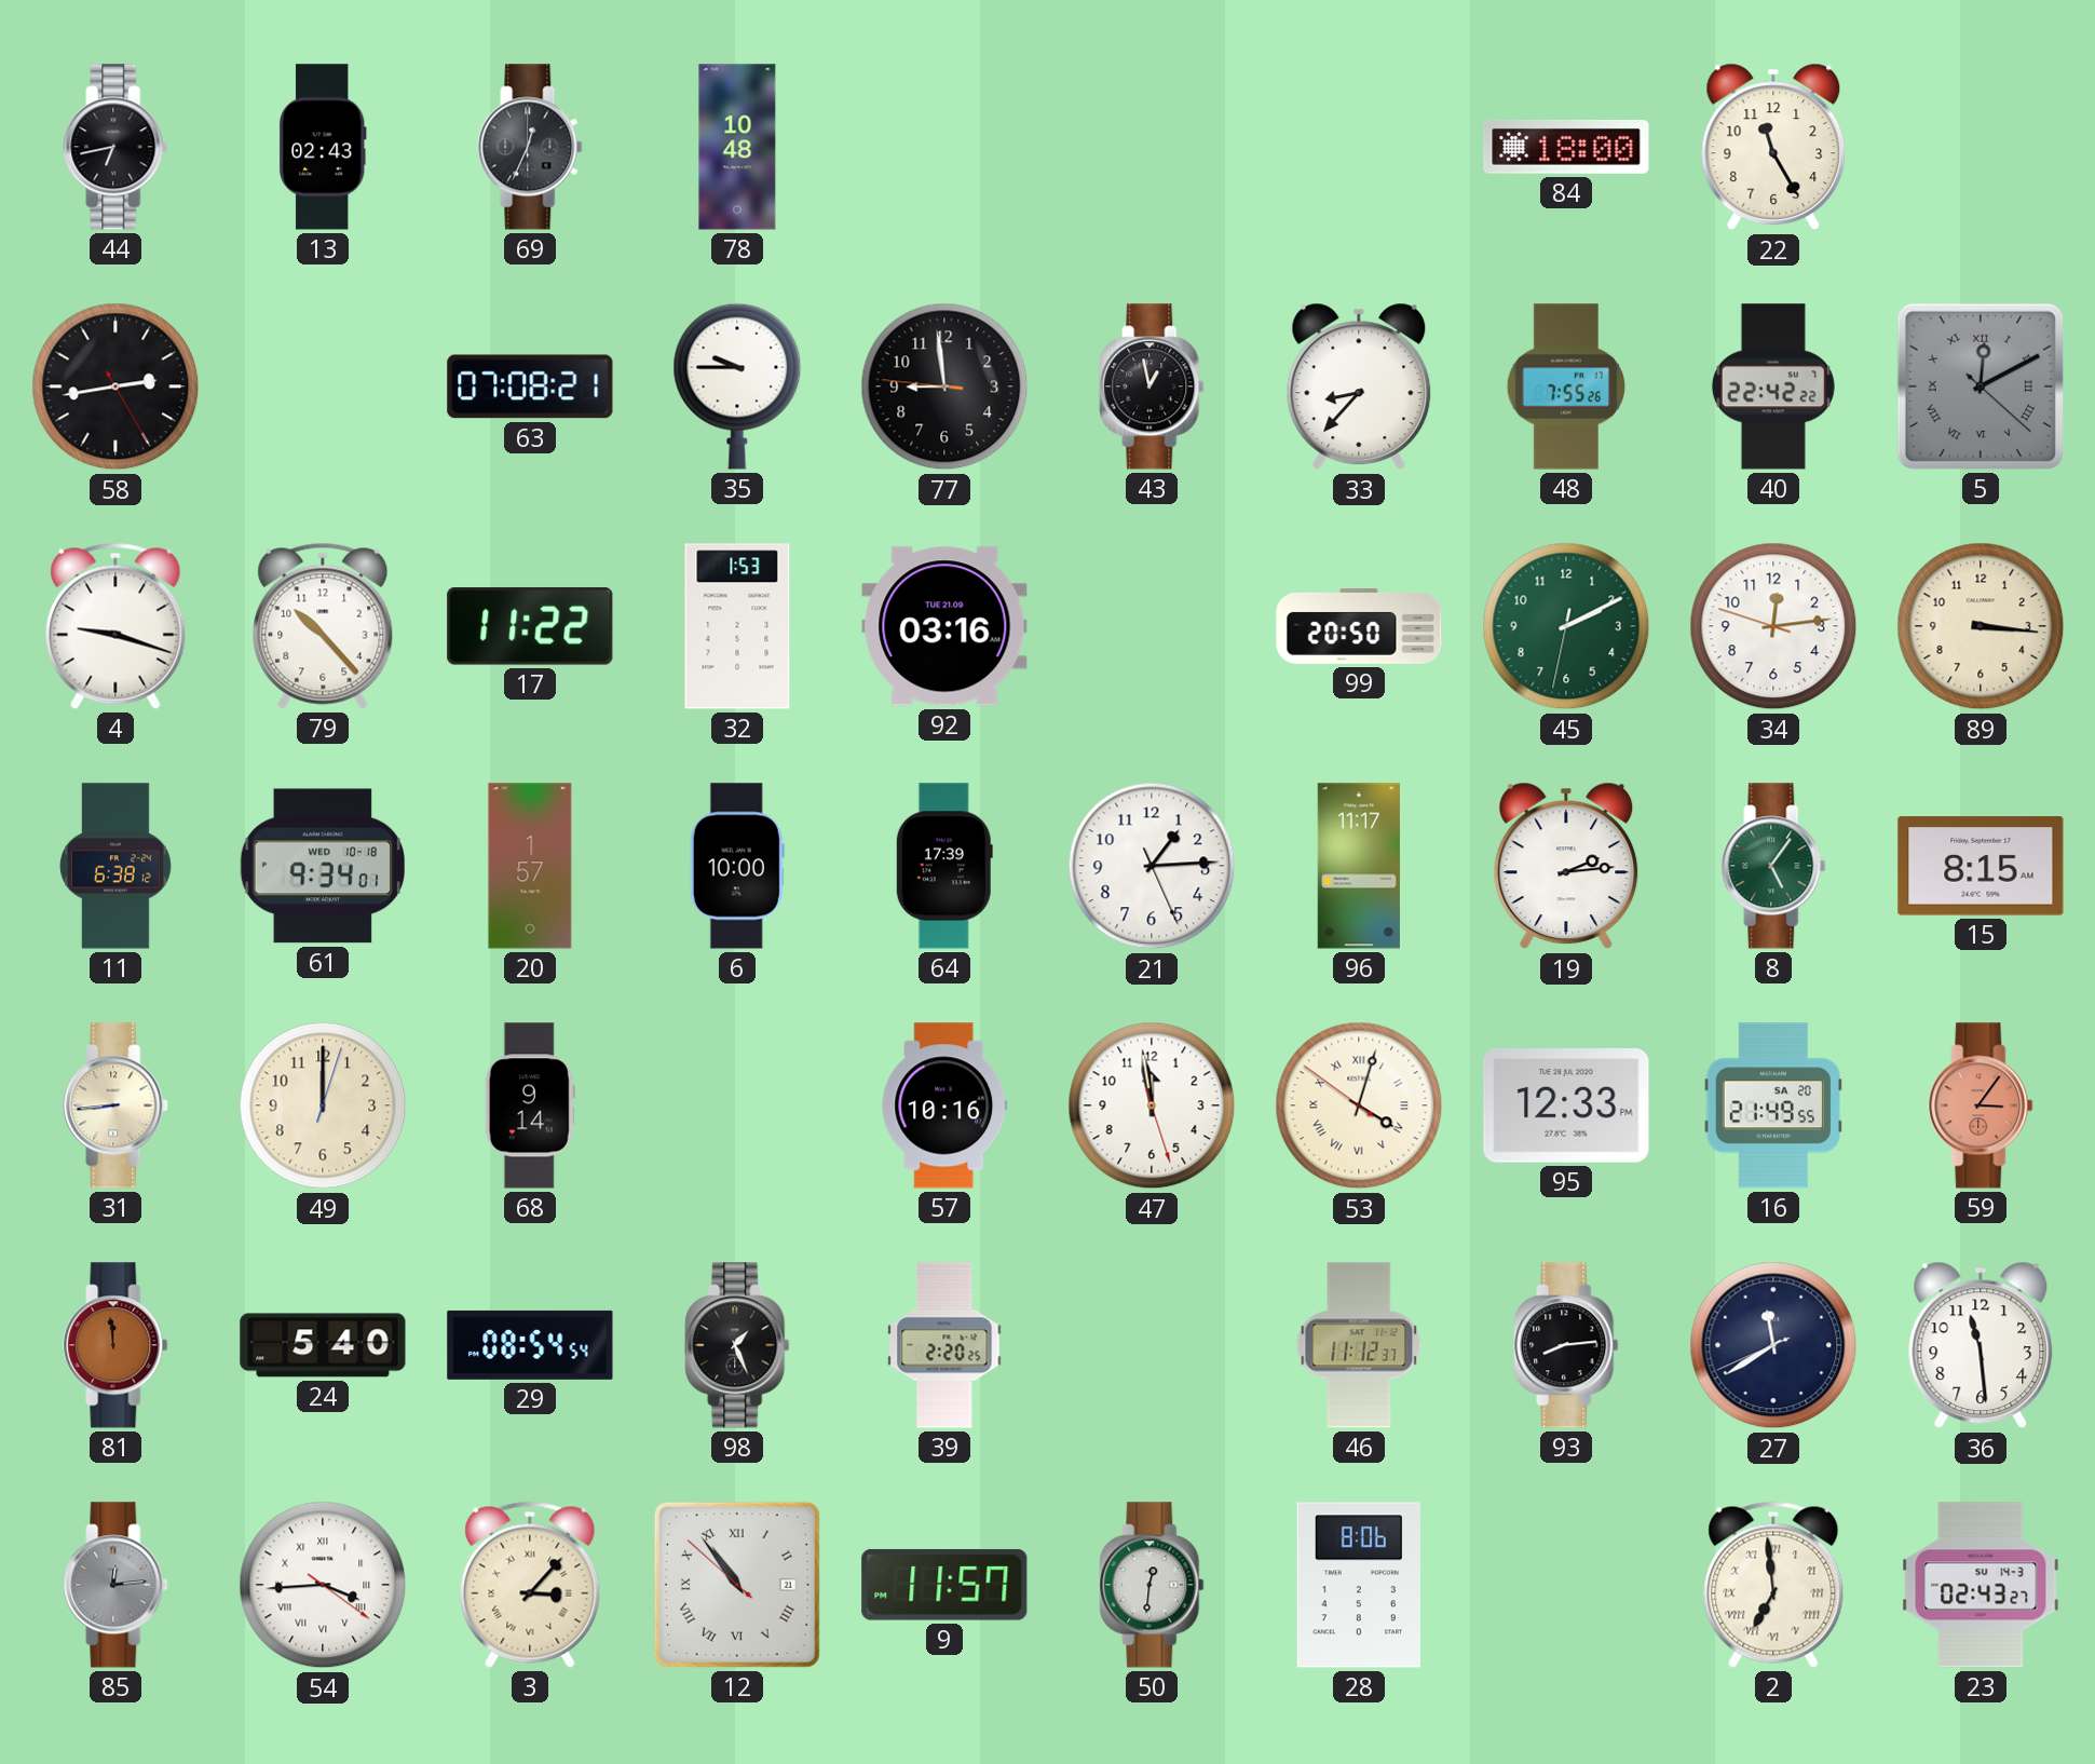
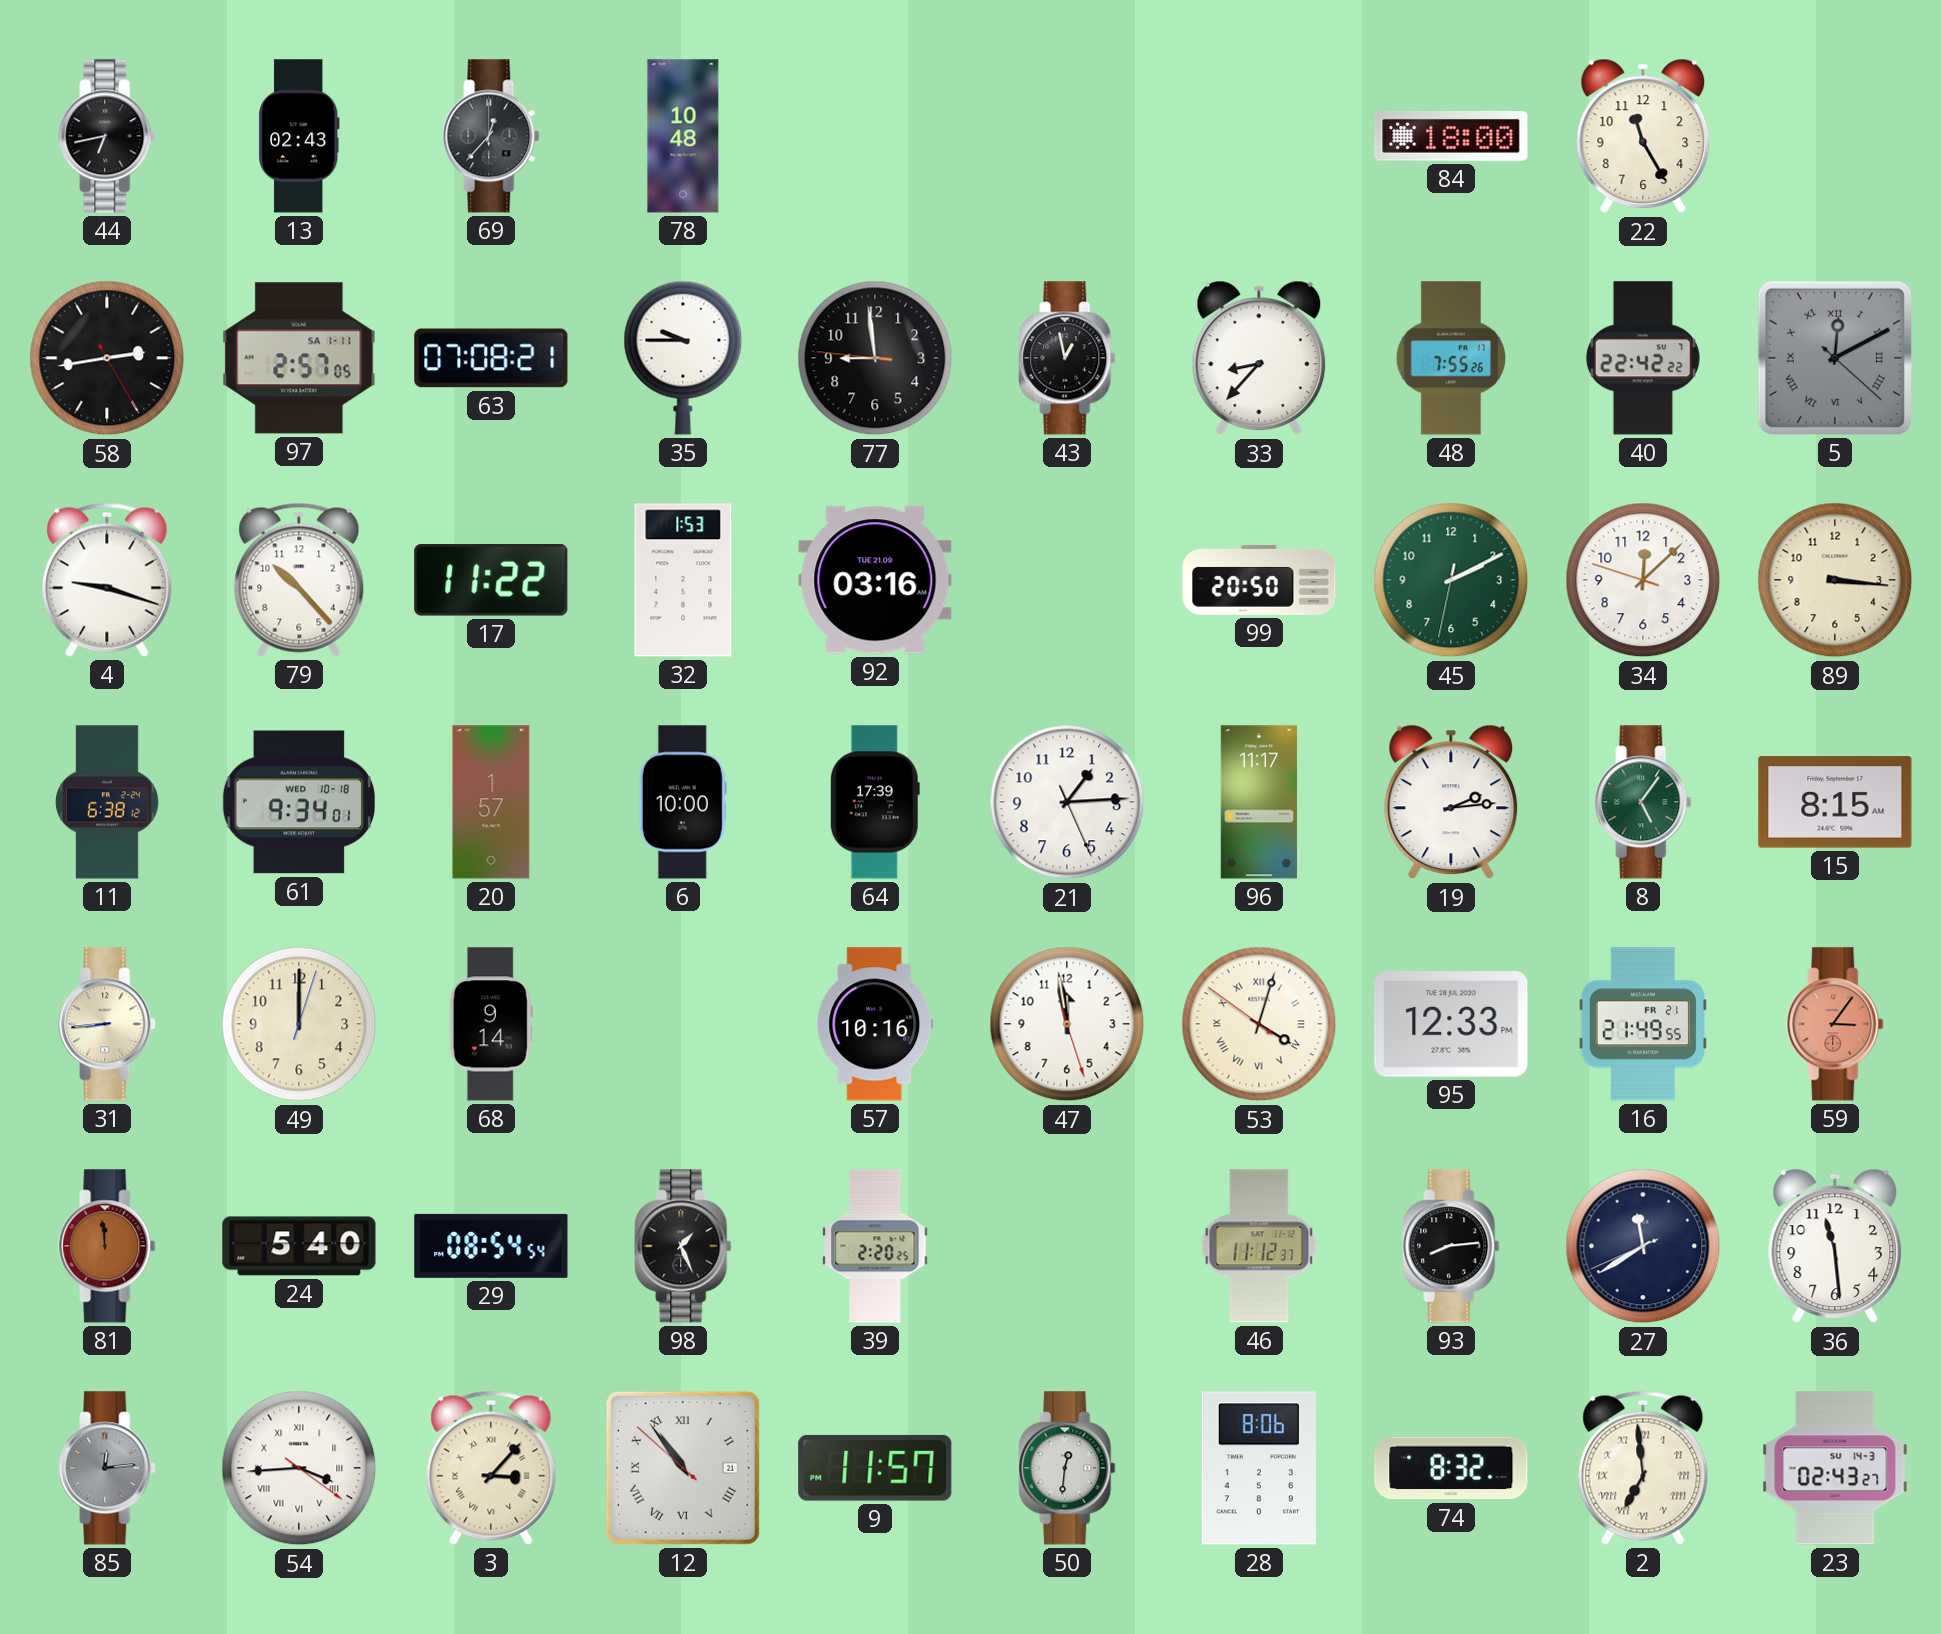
69: 12:34 -> 12:37
97: none -> 2:57
34: 12:13 -> 12:07
16 date: SA 20 -> FR 21
74: none -> 8:32
